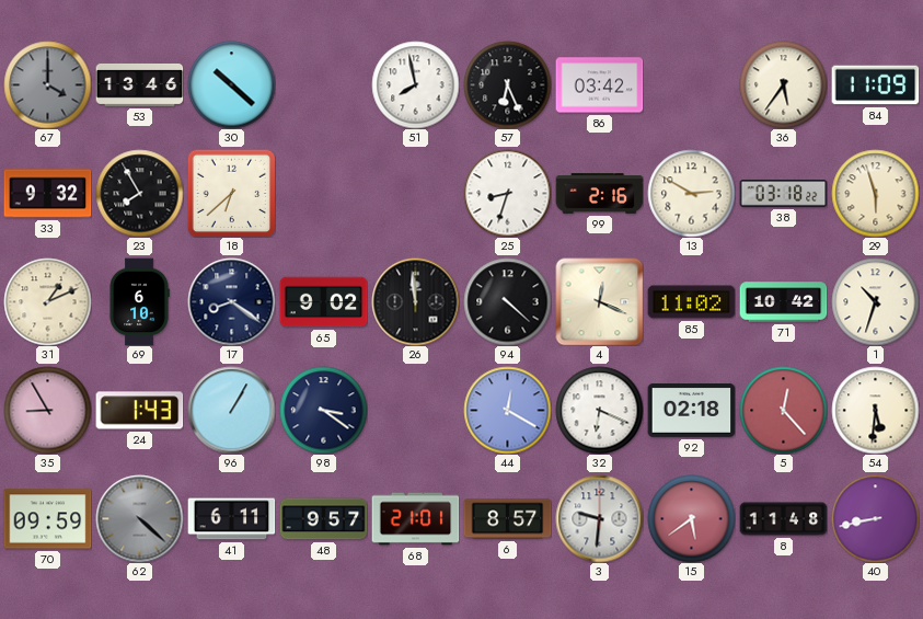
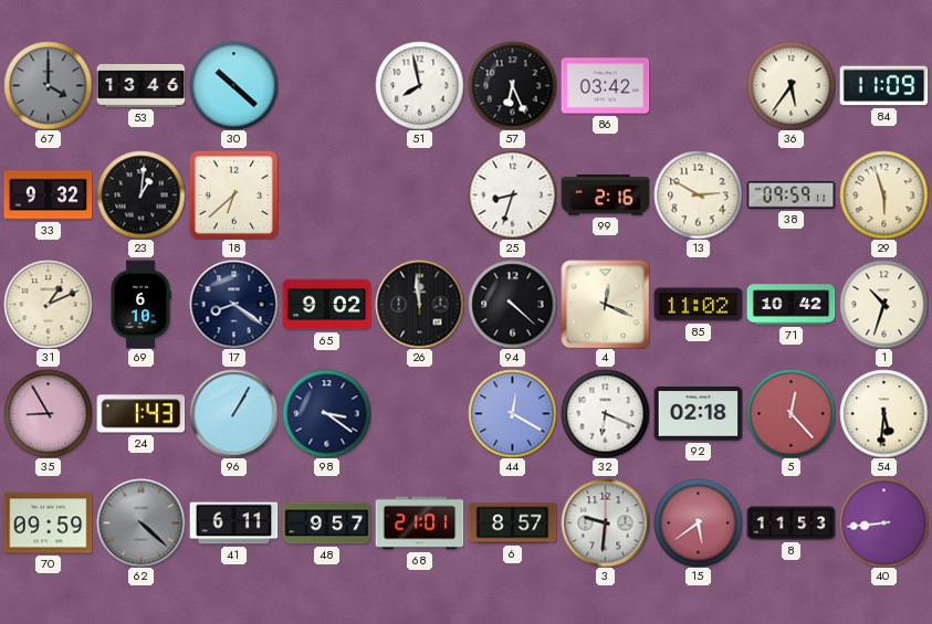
23: 7:55 -> 1:01
38: 03:18 -> 09:59
8: 11:48 -> 11:53
40: 8:43 -> 8:44
